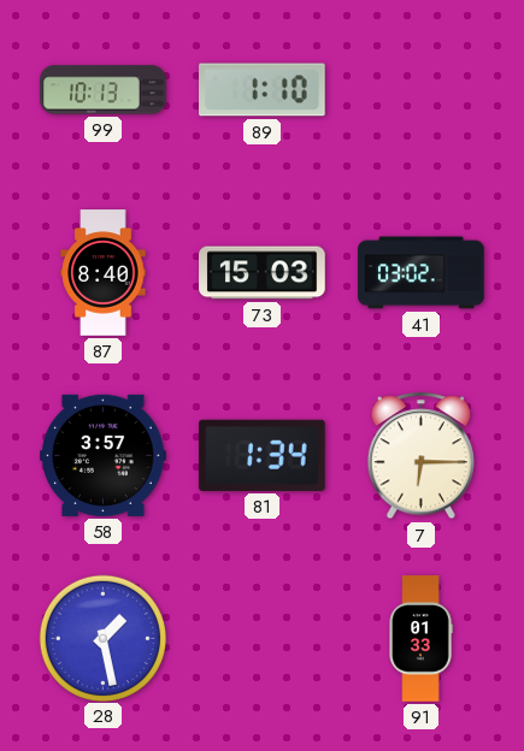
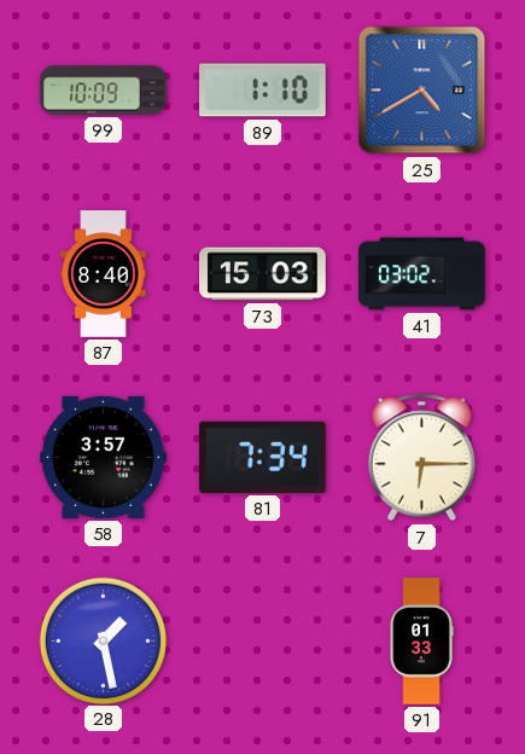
99: 10:13 -> 10:09
25: none -> 4:40
81: 1:34 -> 7:34
